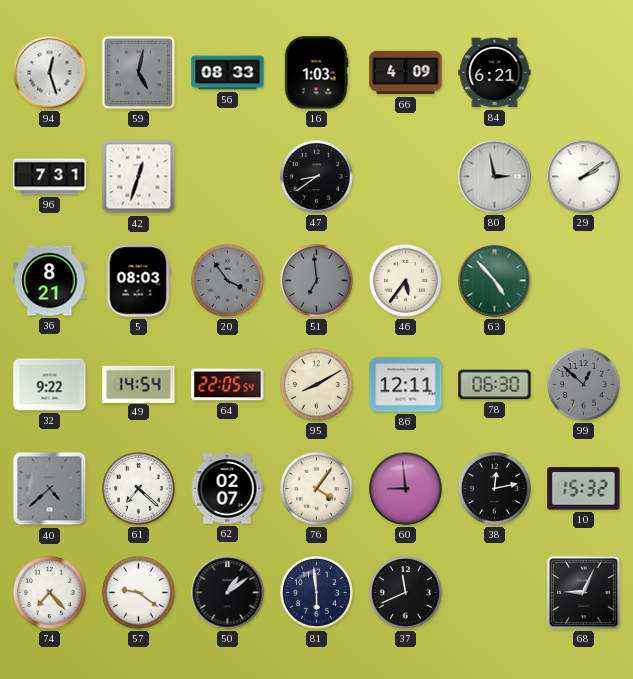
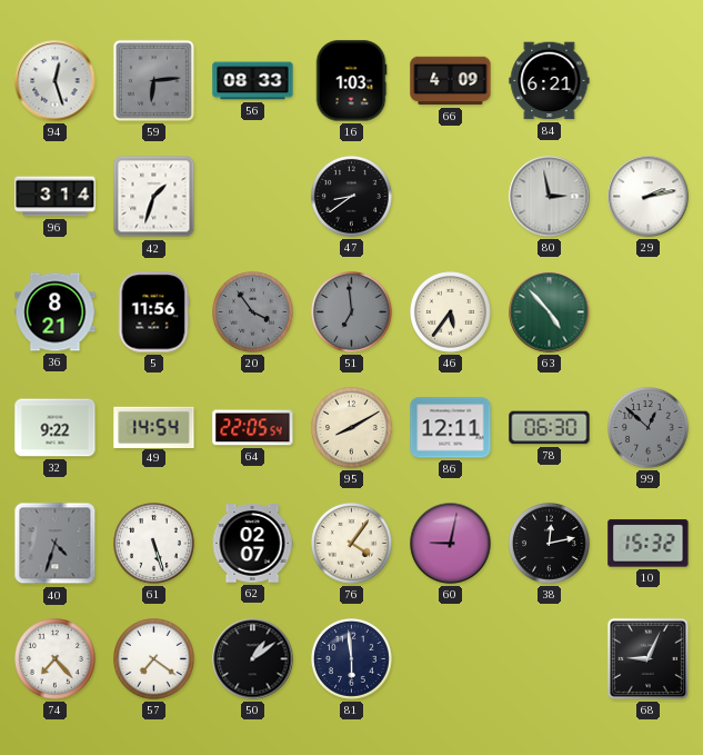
59: 5:02 -> 6:14
96: 7:31 -> 3:14
42: 12:33 -> 1:33
29: 2:09 -> 2:13
5: 08:03 -> 11:56
40: 4:38 -> 4:33
61: 7:22 -> 5:27
60: 8:59 -> 9:02
57: 9:21 -> 7:21
37: 11:41 -> none
